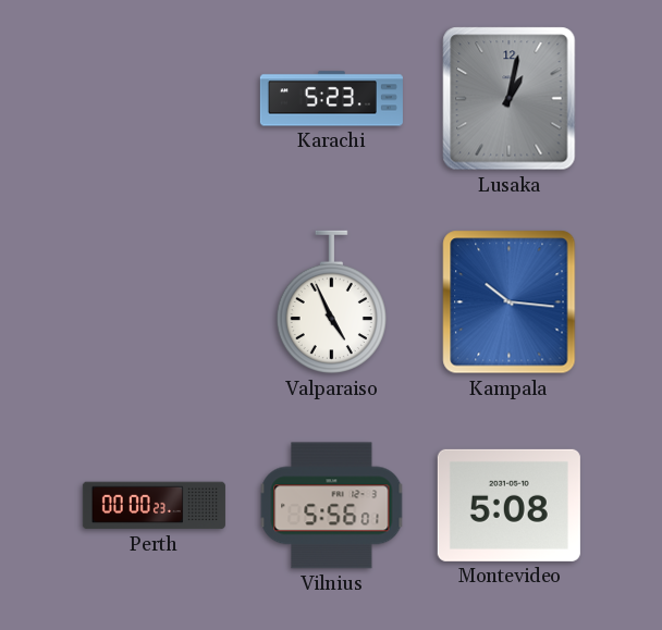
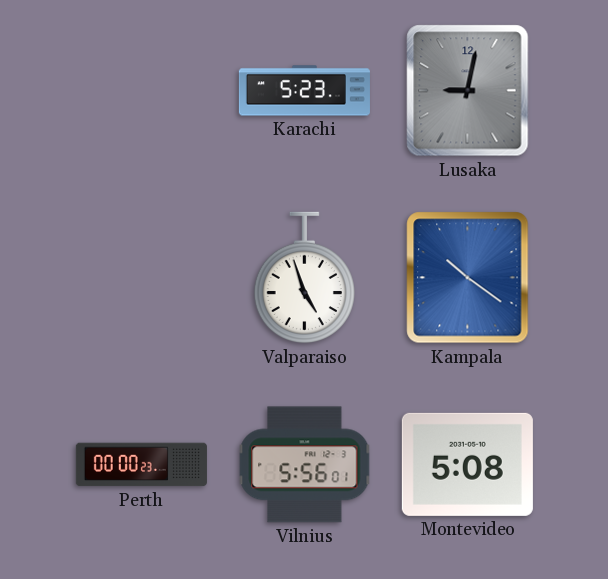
Lusaka: 1:02 -> 9:02
Valparaiso: 4:56 -> 4:57
Kampala: 10:16 -> 10:21
